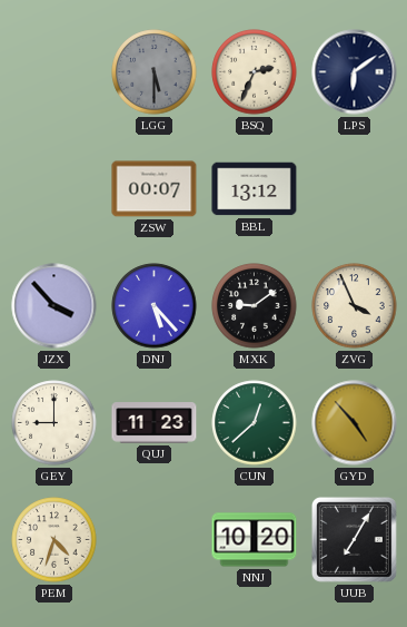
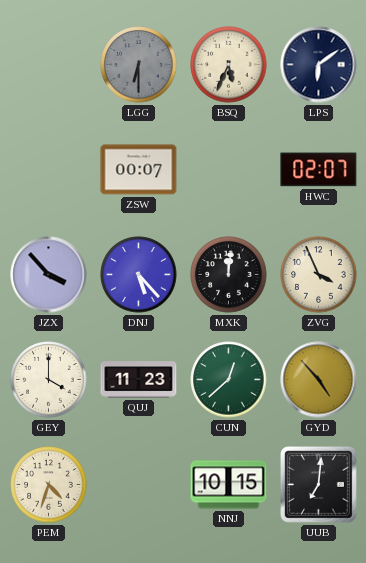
LGG: 5:30 -> 6:30
BSQ: 2:34 -> 5:34
BBL: 13:12 -> none
HWC: none -> 02:07
MXK: 9:09 -> 12:01
GEY: 9:00 -> 4:00
NNJ: 10:20 -> 10:15
UUB: 7:05 -> 7:01
